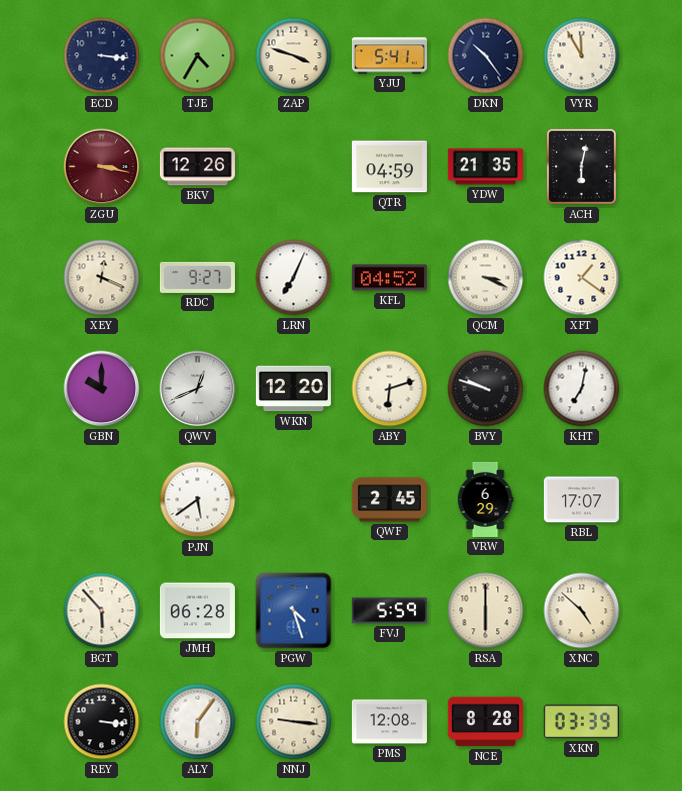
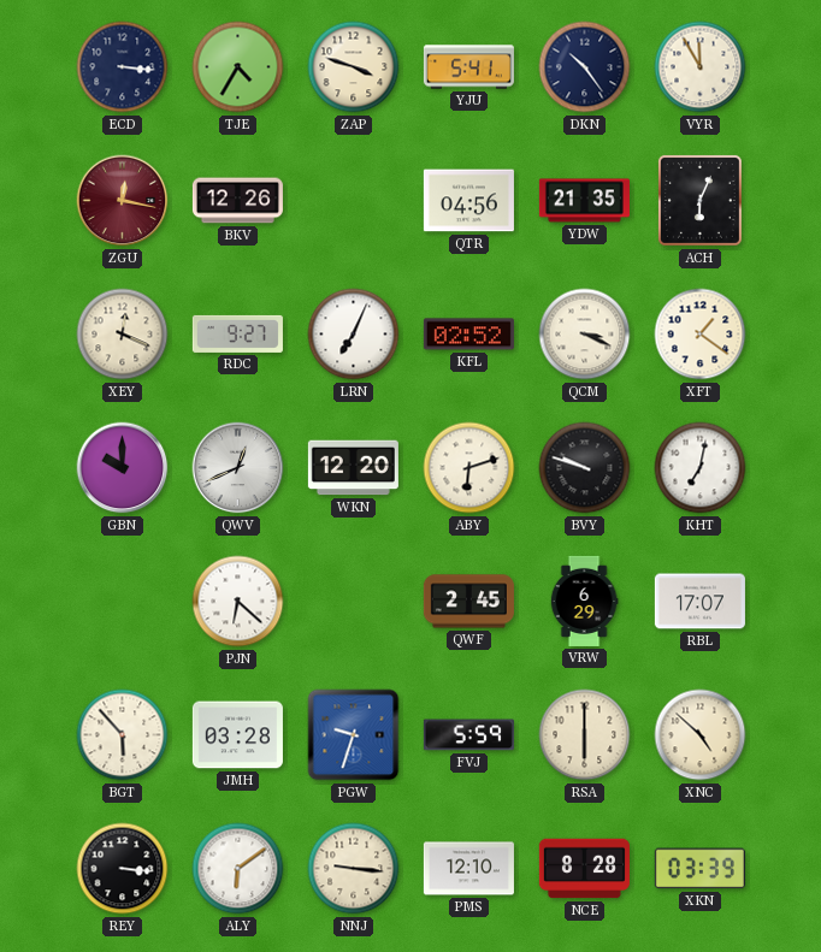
ZGU: 3:17 -> 12:17
QTR: 04:59 -> 04:56
ACH: 6:02 -> 6:04
KFL: 04:52 -> 02:52
PJN: 5:39 -> 6:22
JMH: 06:28 -> 03:28
PGW: 4:27 -> 9:33
ALY: 6:06 -> 6:09
PMS: 12:08 -> 12:10
